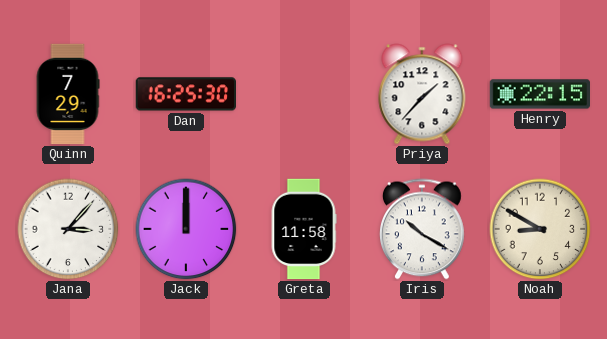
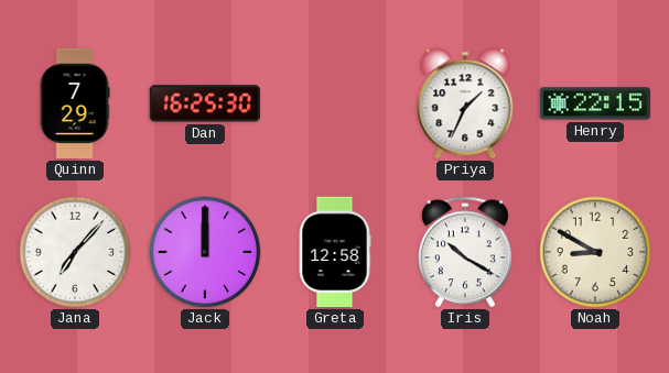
Priya: 1:37 -> 1:34
Jana: 3:07 -> 7:07
Greta: 11:58 -> 12:58
